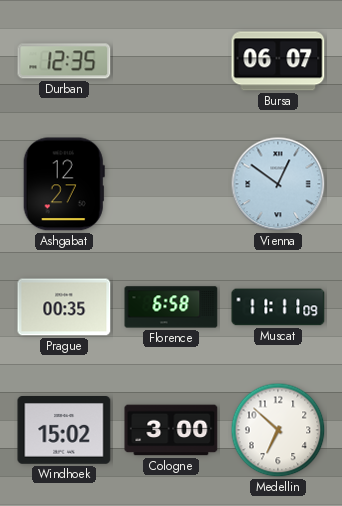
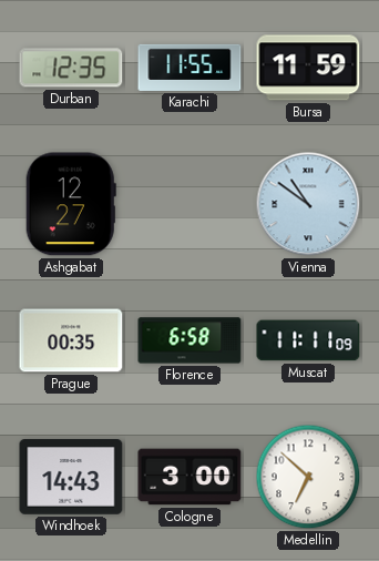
Karachi: none -> 11:55
Bursa: 06:07 -> 11:59
Vienna: 12:51 -> 10:51
Windhoek: 15:02 -> 14:43
